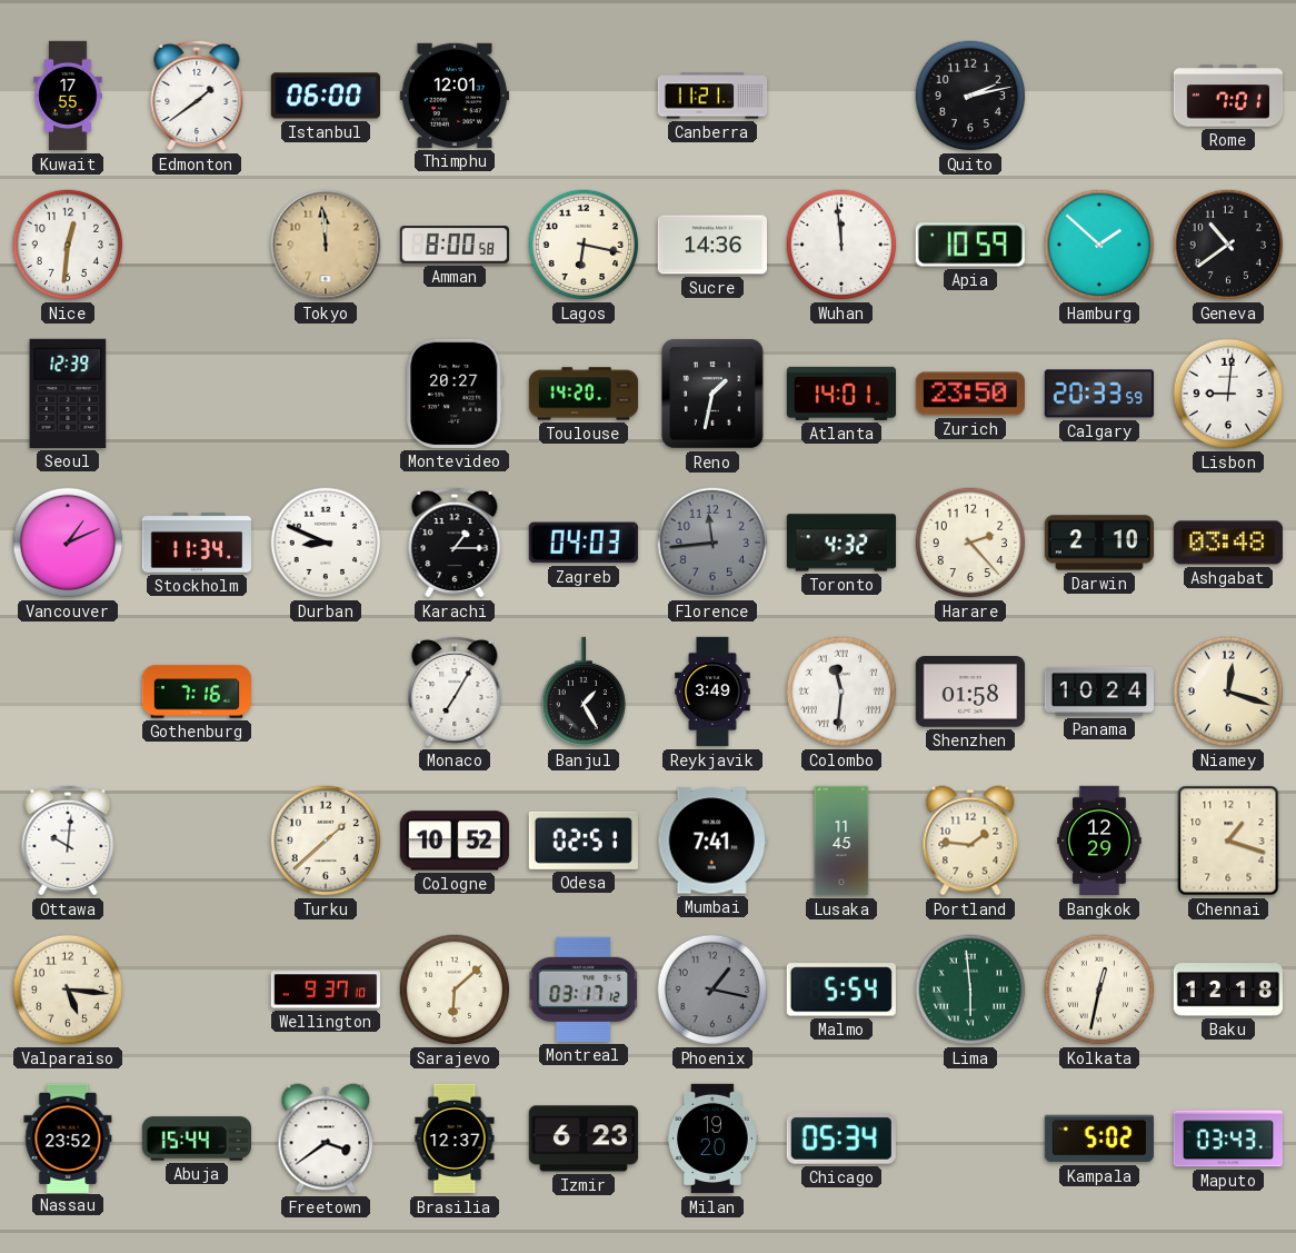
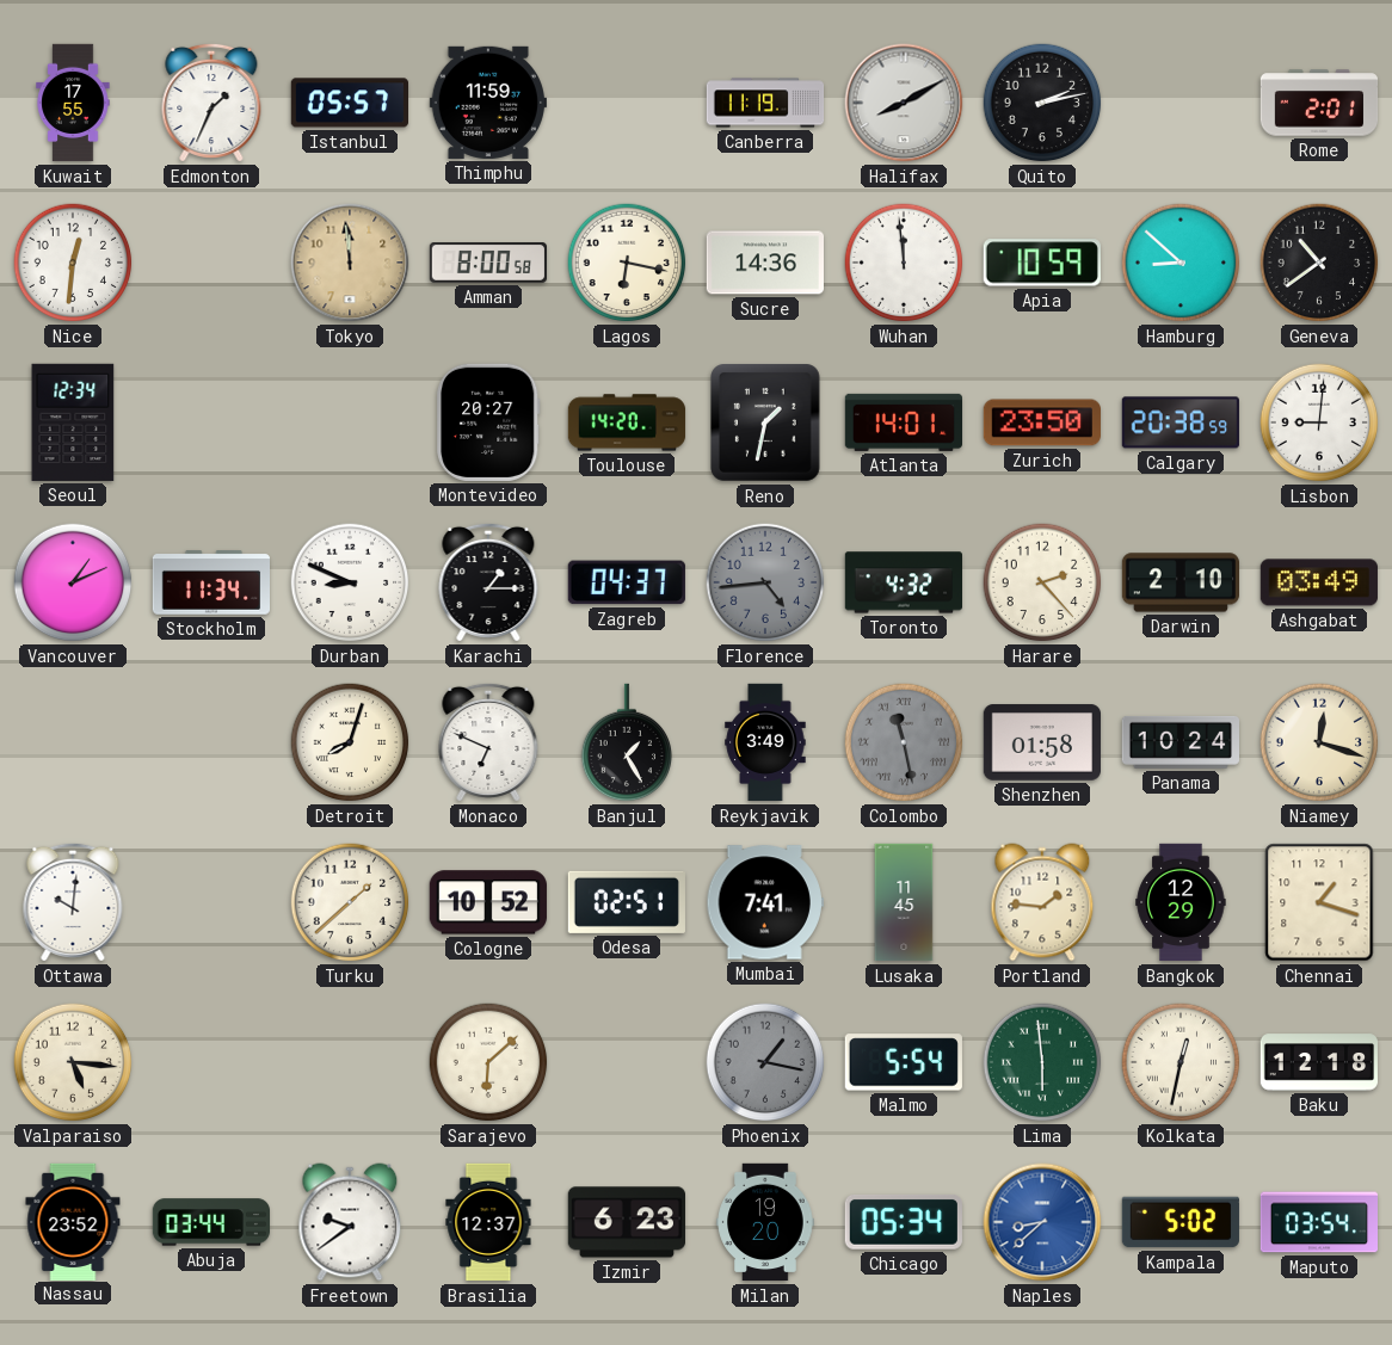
Edmonton: 1:39 -> 1:34
Istanbul: 06:00 -> 05:57
Thimphu: 12:01 -> 11:59
Canberra: 11:21 -> 11:19
Halifax: none -> 8:10
Rome: 7:01 -> 2:01
Hamburg: 1:52 -> 8:52
Seoul: 12:39 -> 12:34
Calgary: 20:33 -> 20:38
Zagreb: 04:03 -> 04:37
Florence: 11:44 -> 4:44
Ashgabat: 03:48 -> 03:49
Gothenburg: 7:16 -> none
Detroit: none -> 8:03
Monaco: 7:05 -> 6:49
Colombo: 11:31 -> 11:28
Colombo dial: white -> grey
Wellington: 9:37 -> none
Montreal: 03:17 -> none
Abuja: 15:44 -> 03:44
Freetown: 3:39 -> 9:39
Naples: none -> 8:38
Maputo: 03:43 -> 03:54
